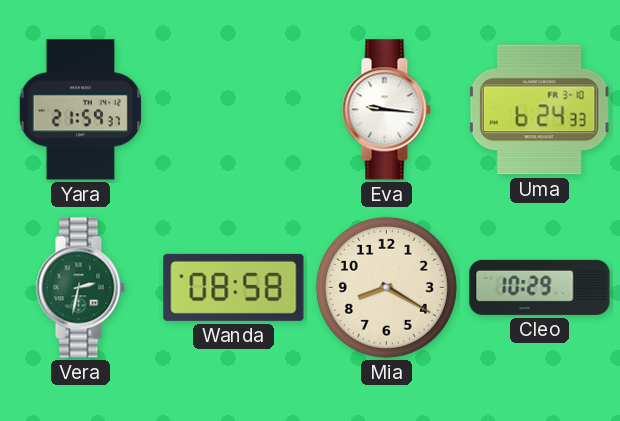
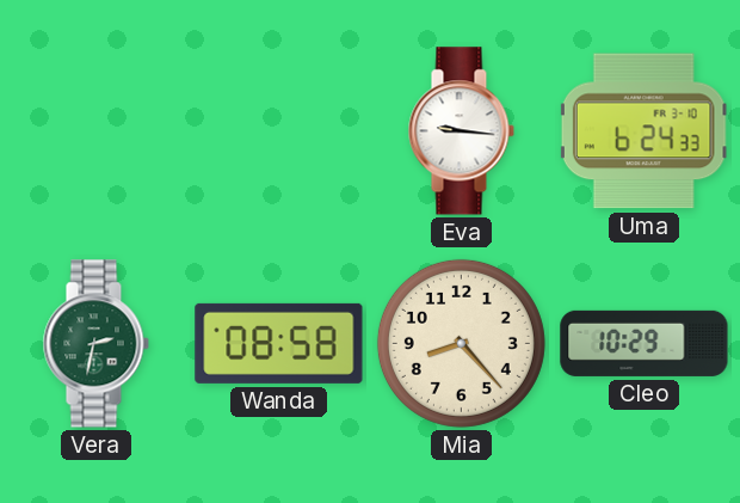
Yara: 21:59 -> none
Mia: 8:20 -> 8:23
